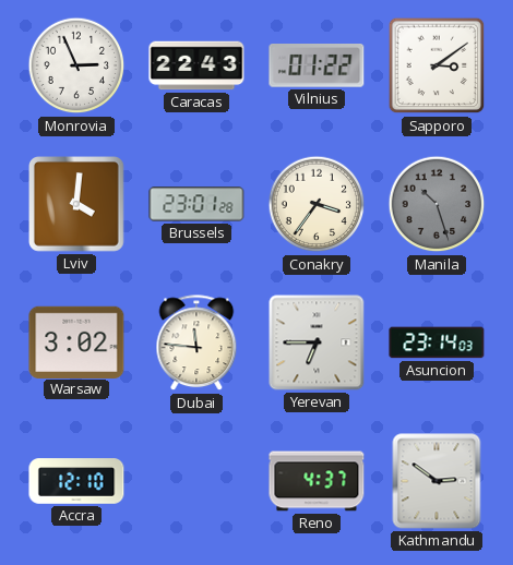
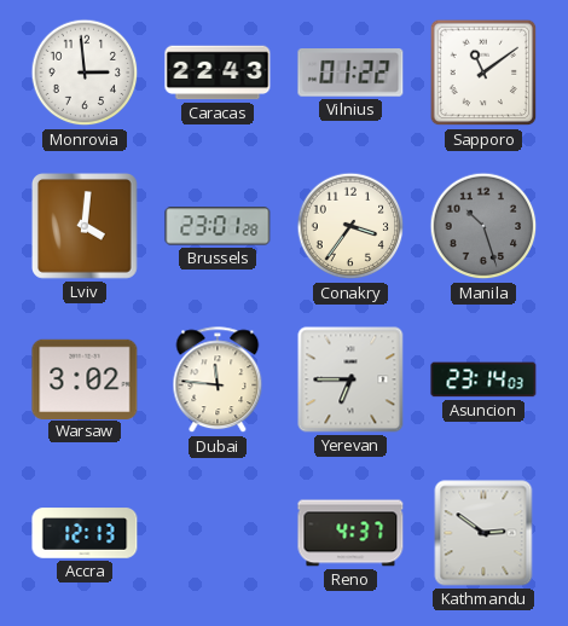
Monrovia: 2:56 -> 2:59
Sapporo: 3:09 -> 11:09
Accra: 12:10 -> 12:13
